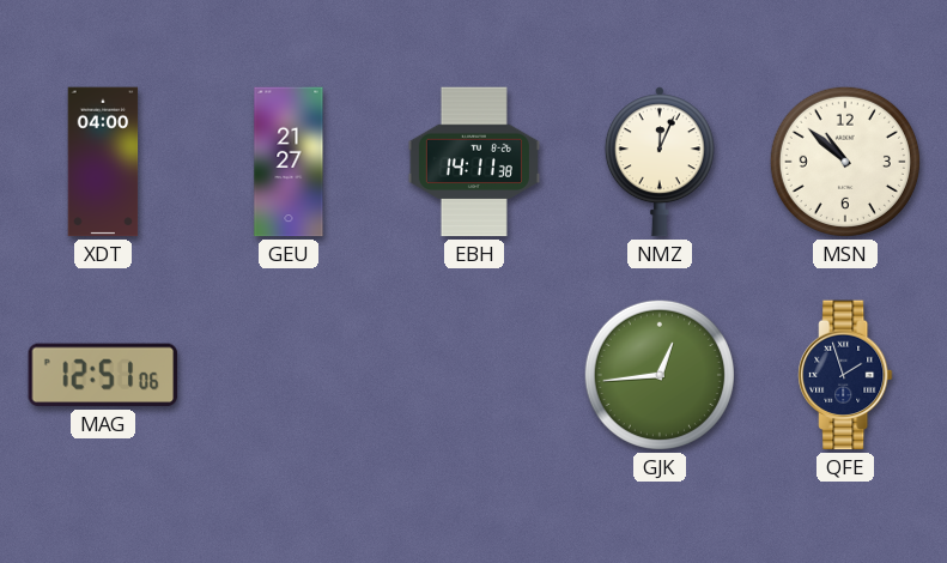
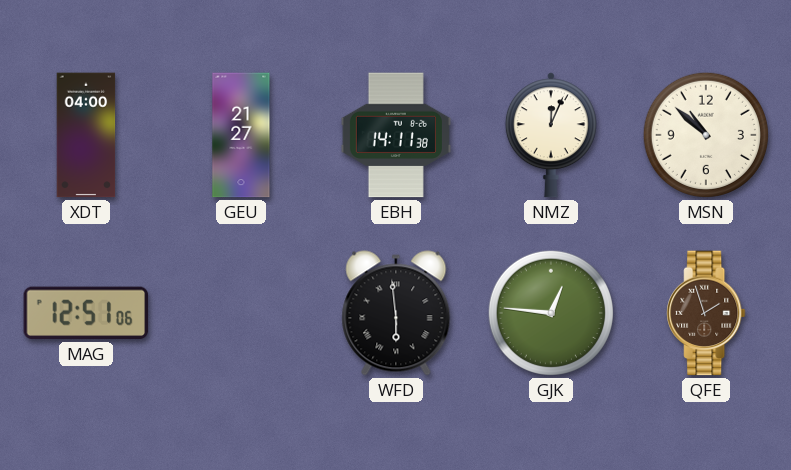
WFD: none -> 5:59
GJK: 12:44 -> 12:46
QFE dial: navy -> brown
